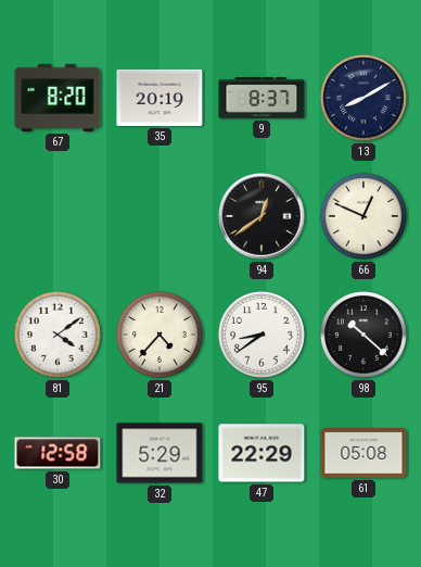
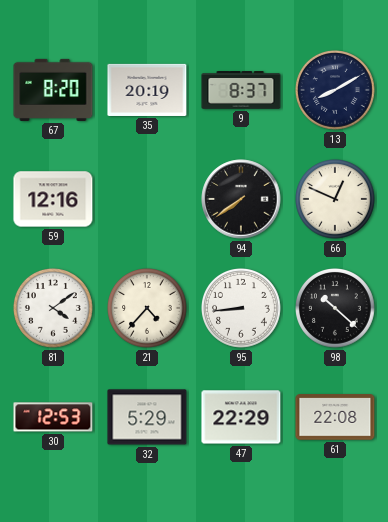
59: none -> 12:16
94: 12:39 -> 7:39
95: 8:39 -> 8:44
30: 12:58 -> 12:53
61: 05:08 -> 22:08
